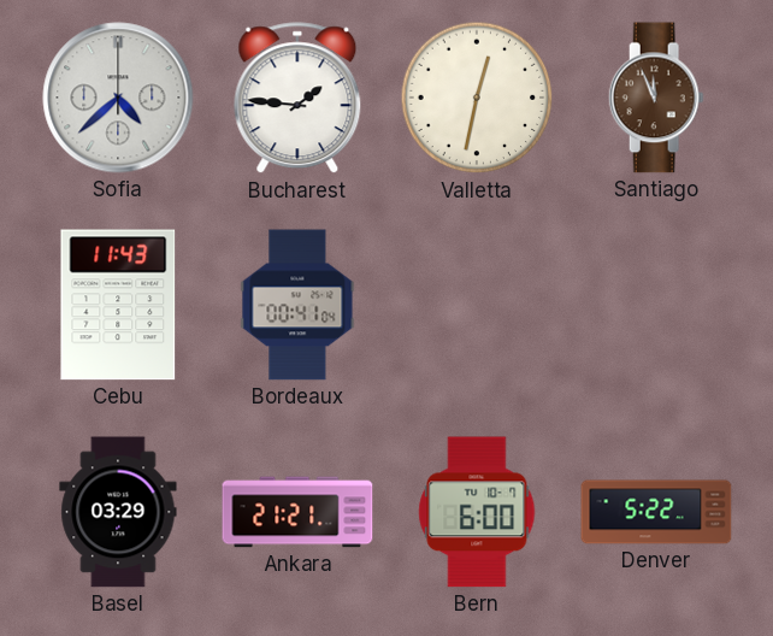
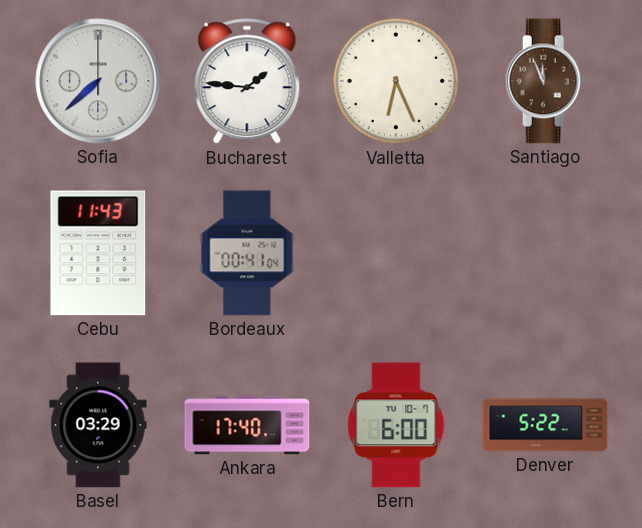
Sofia: 4:38 -> 7:38
Valletta: 12:32 -> 6:26
Ankara: 21:21 -> 17:40
